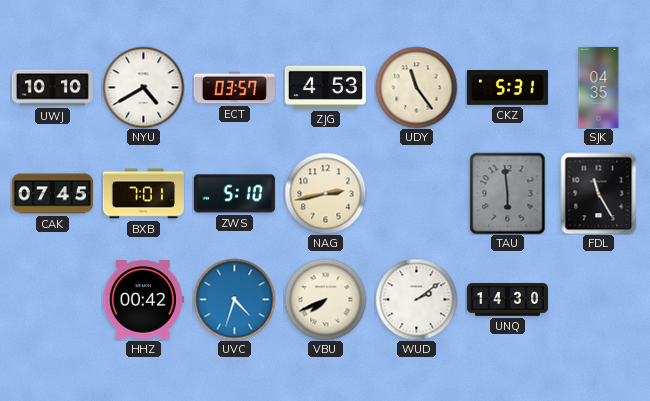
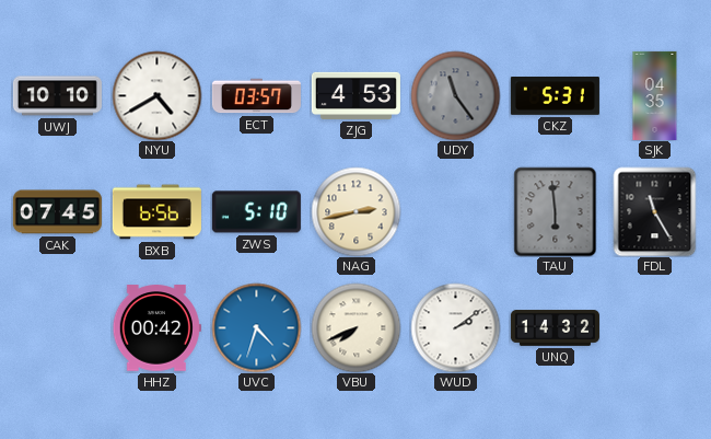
UDY dial: cream -> grey
BXB: 7:01 -> 6:56
UNQ: 14:30 -> 14:32
